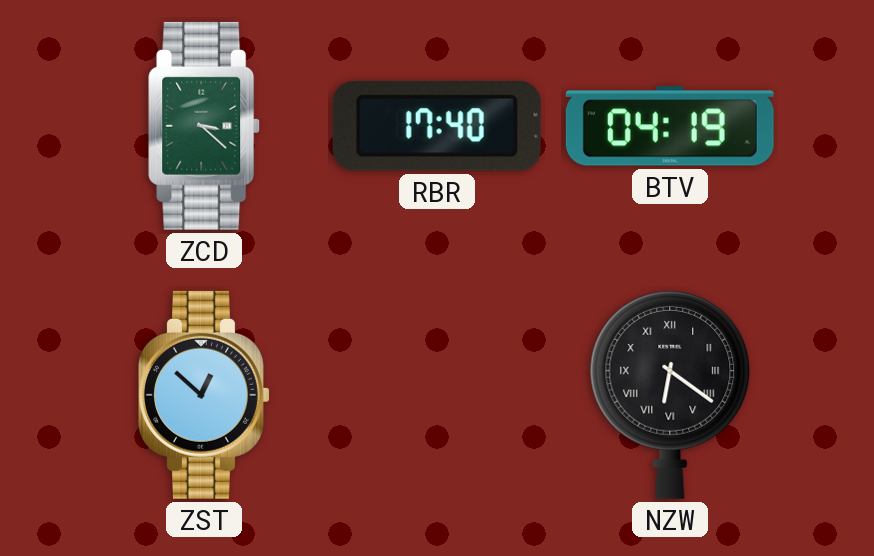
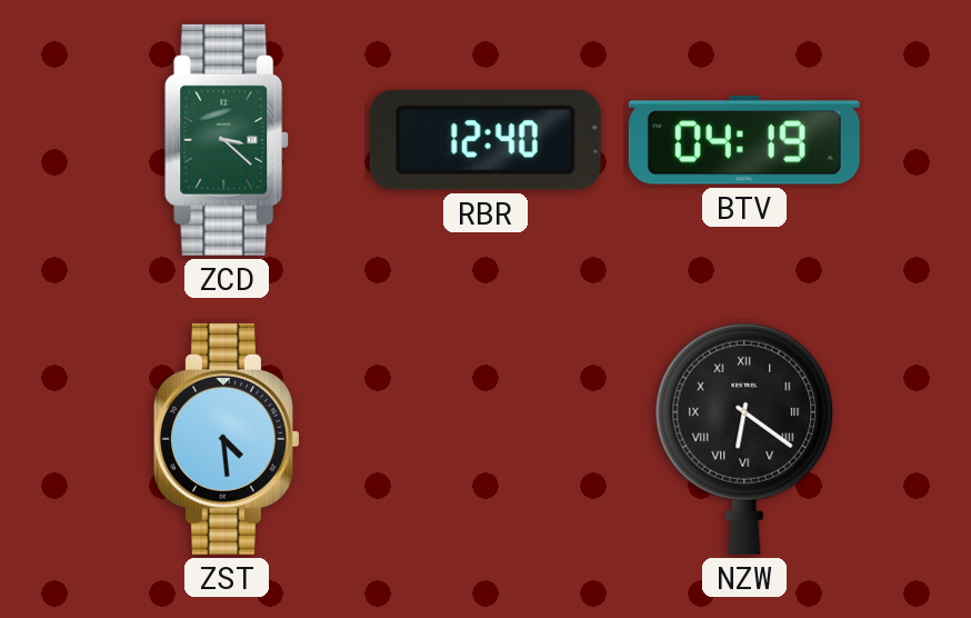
RBR: 17:40 -> 12:40
ZST: 12:52 -> 4:29
